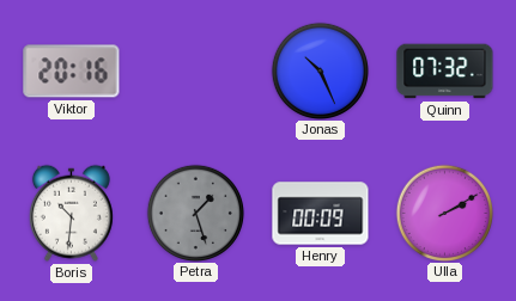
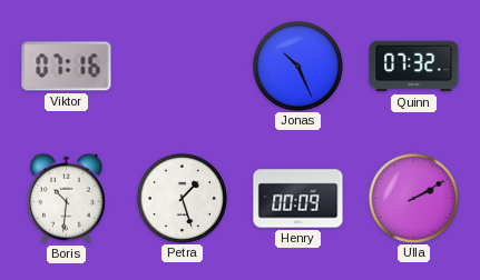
Viktor: 20:16 -> 07:16
Petra dial: grey -> white
